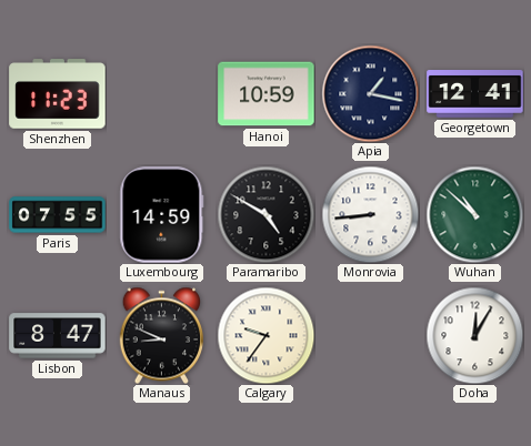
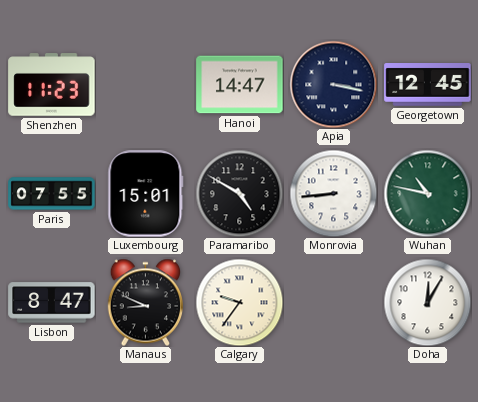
Hanoi: 10:59 -> 14:47
Apia: 1:17 -> 3:17
Georgetown: 12:41 -> 12:45
Luxembourg: 14:59 -> 15:01
Wuhan: 10:52 -> 10:47
